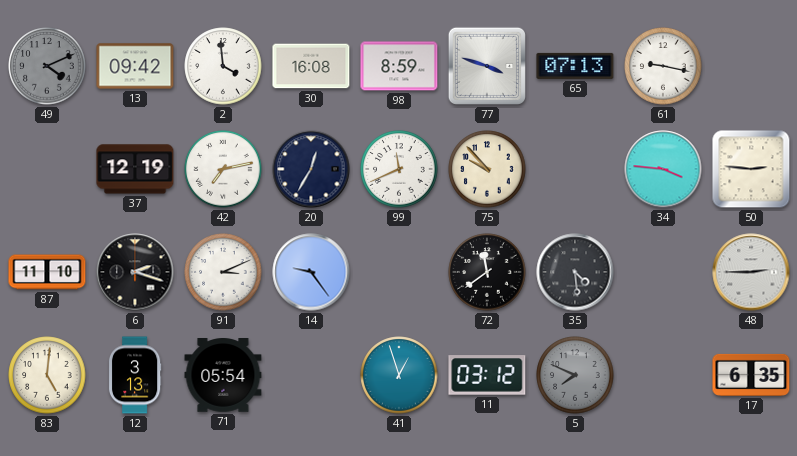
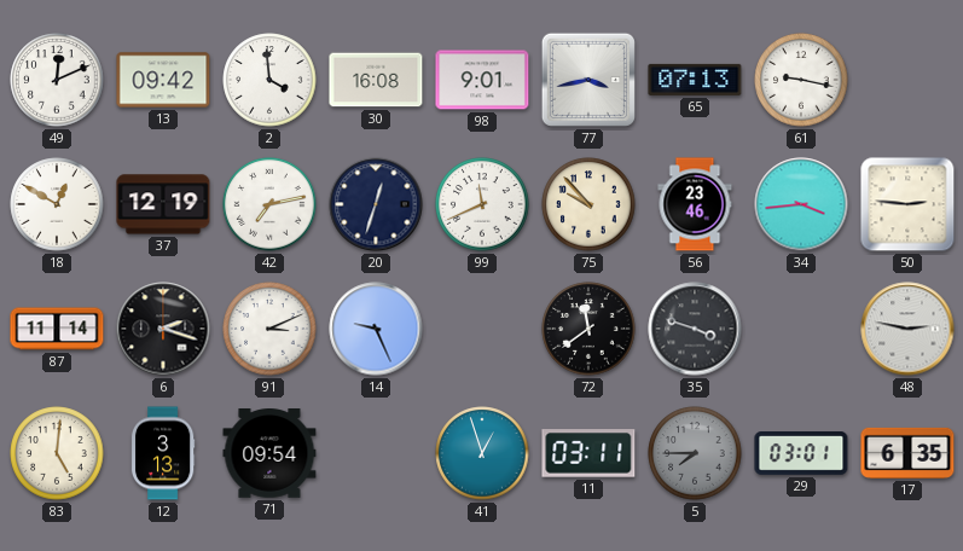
49: 4:11 -> 12:11
49 dial: grey -> white
98: 8:59 -> 9:01
77: 3:48 -> 3:43
18: none -> 12:50
20: 12:35 -> 12:33
56: none -> 23:46
34: 3:46 -> 3:44
87: 11:10 -> 11:14
14: 9:24 -> 9:26
35: 4:29 -> 3:48
48: 2:45 -> 2:47
71: 05:54 -> 09:54
11: 03:12 -> 03:11
5: 7:49 -> 7:45
29: none -> 03:01
